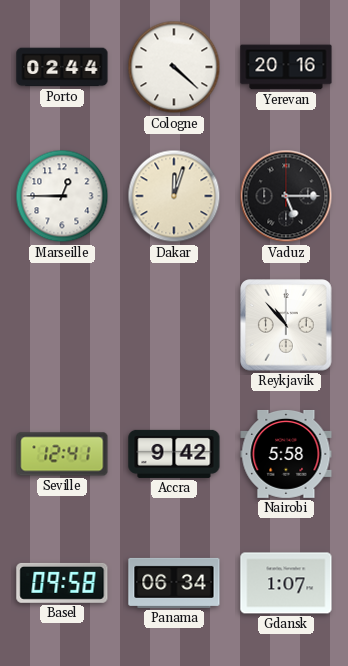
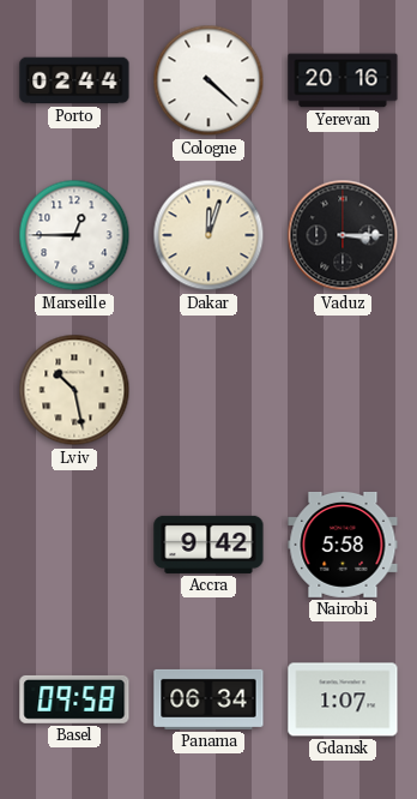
Vaduz: 5:15 -> 3:15
Lviv: none -> 10:28
Reykjavik: 10:53 -> none
Seville: 12:41 -> none
